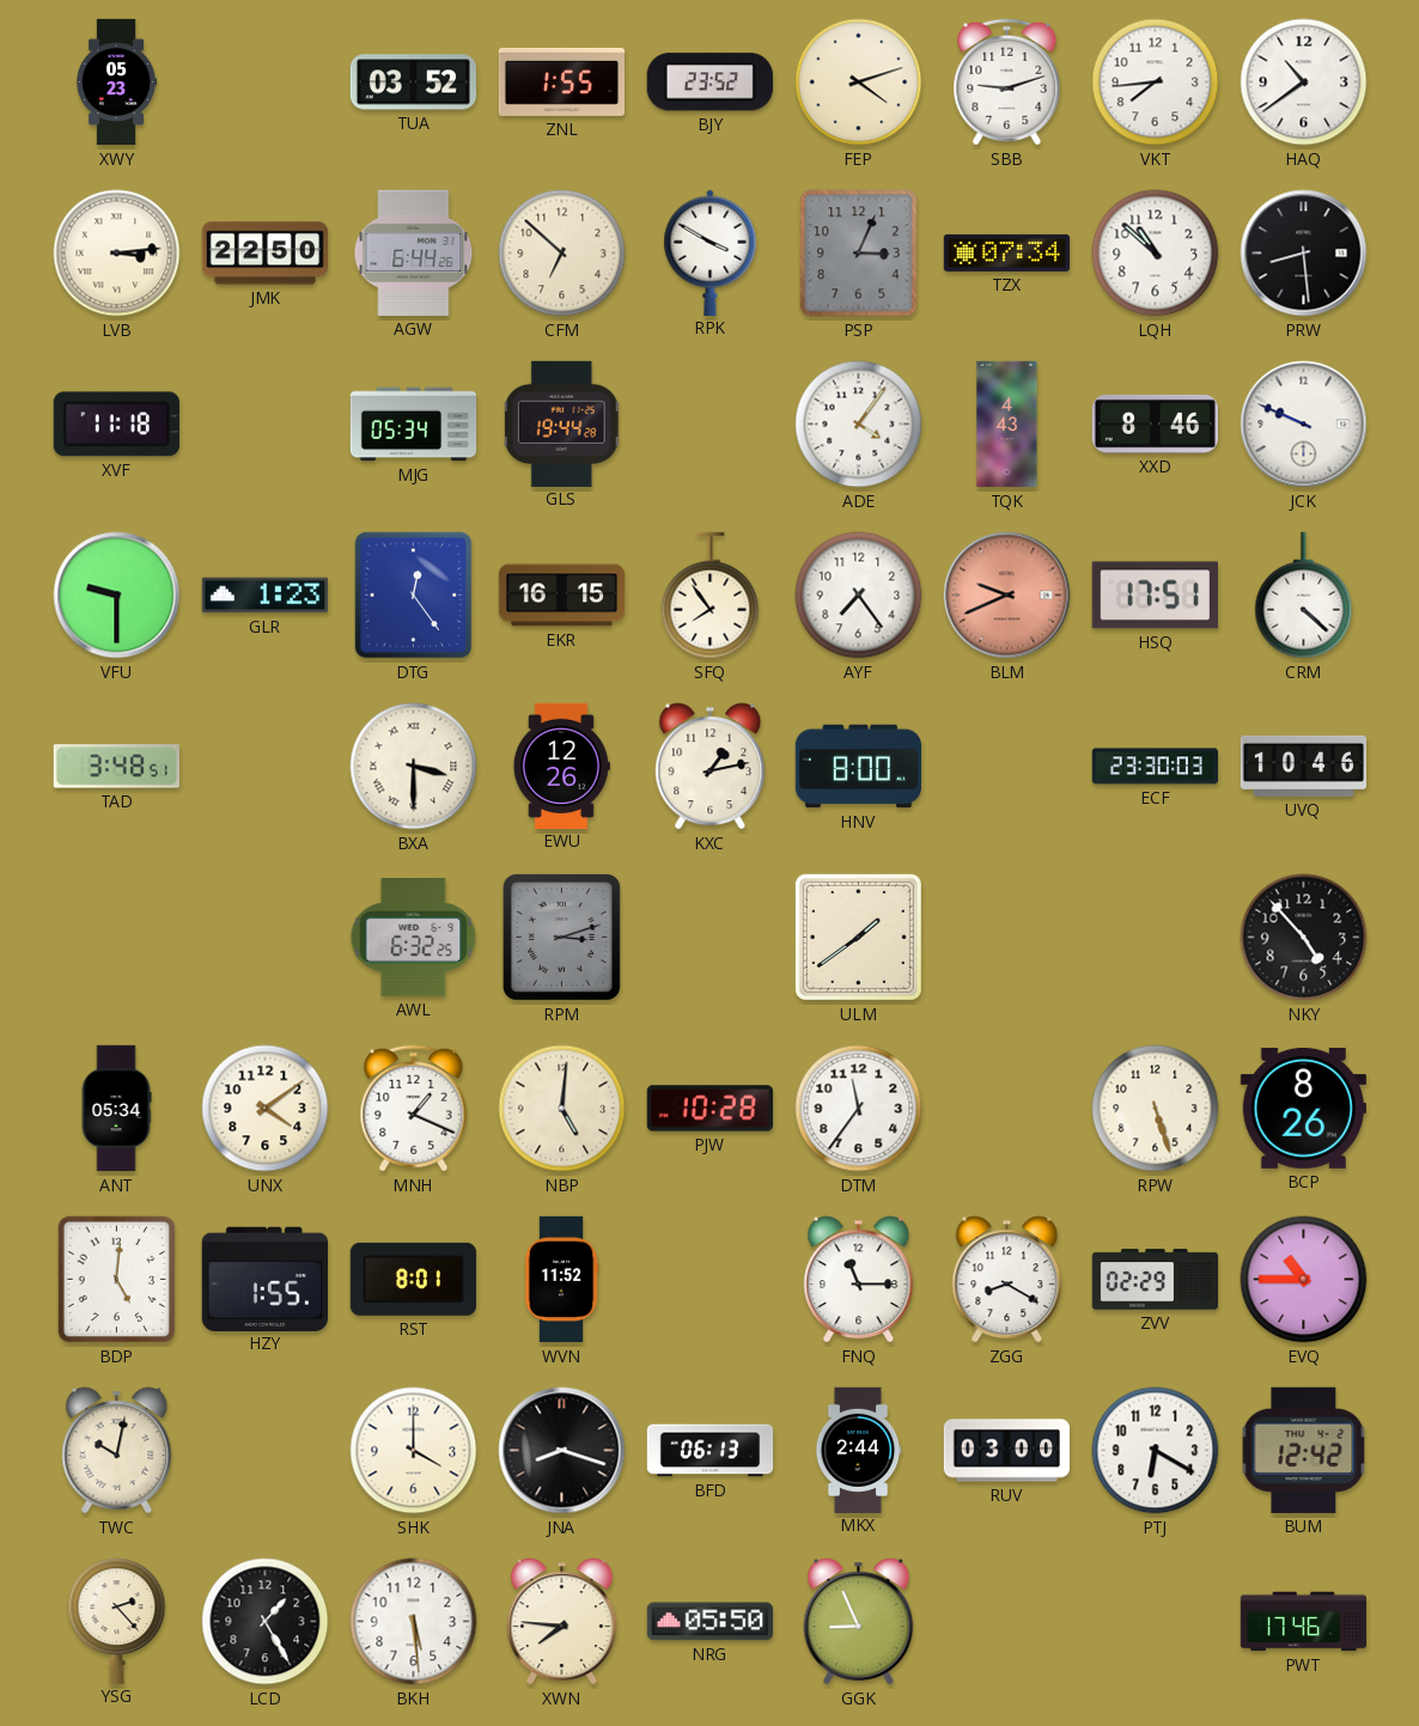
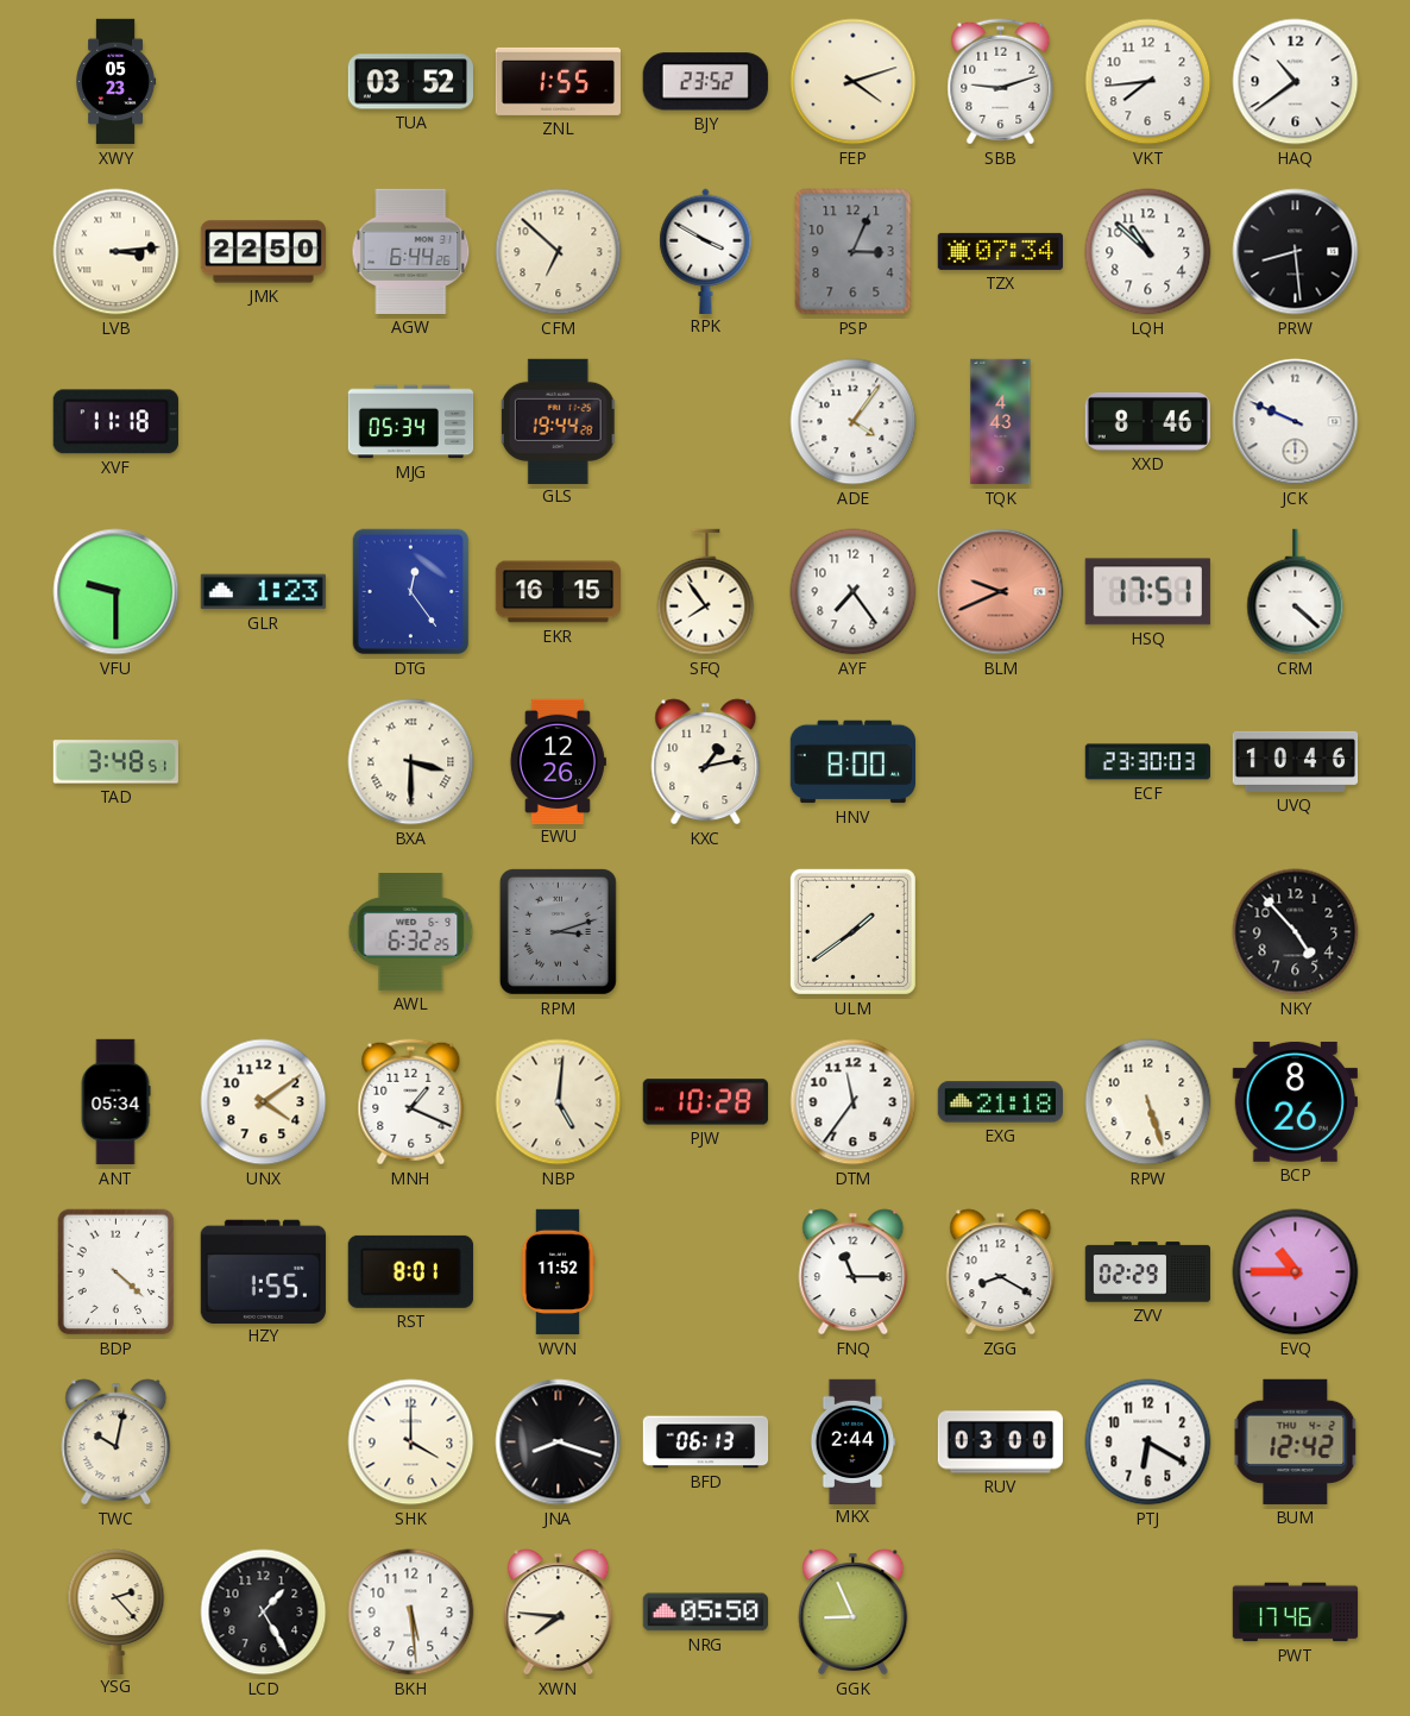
EXG: none -> 21:18
BDP: 5:01 -> 4:22
